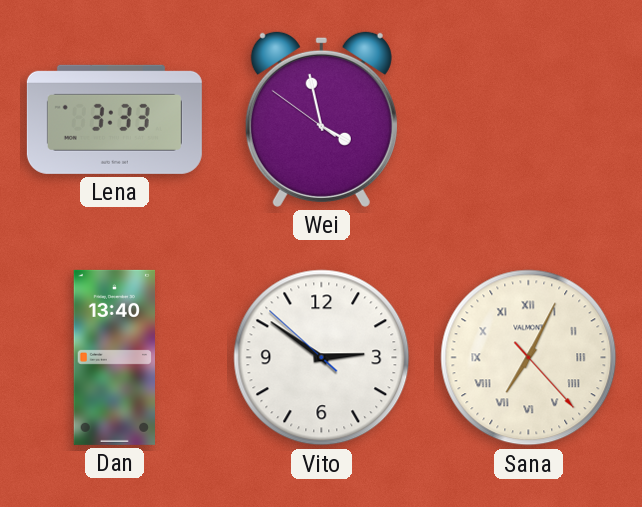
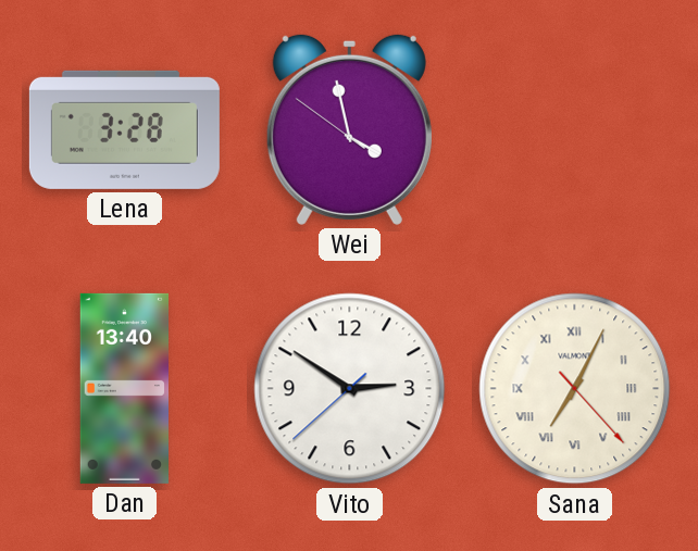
Lena: 3:33 -> 3:28
Vito: 2:50:52 -> 2:50:38
